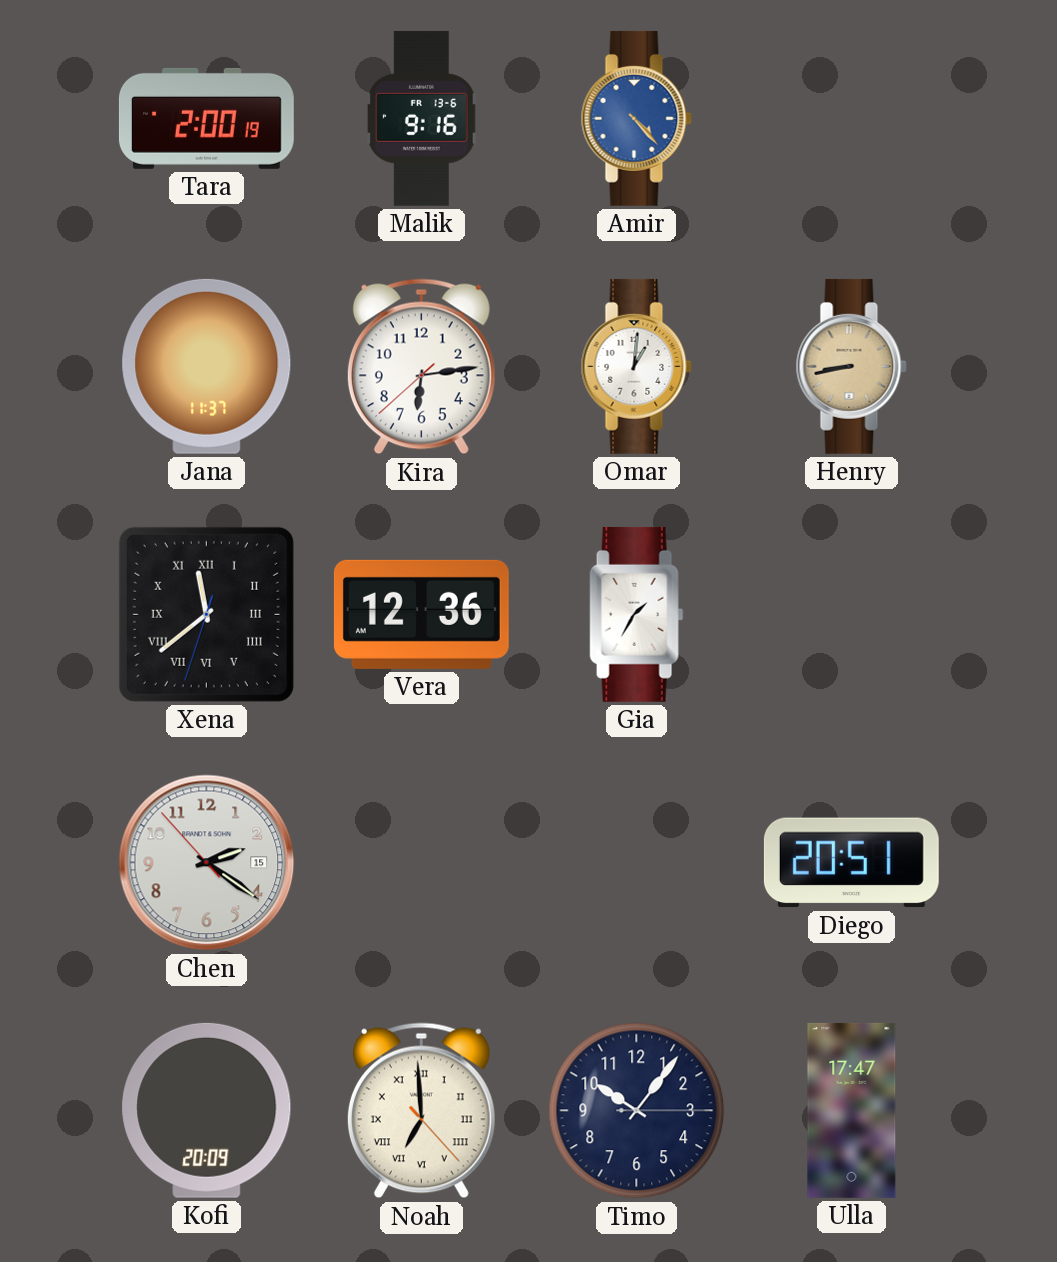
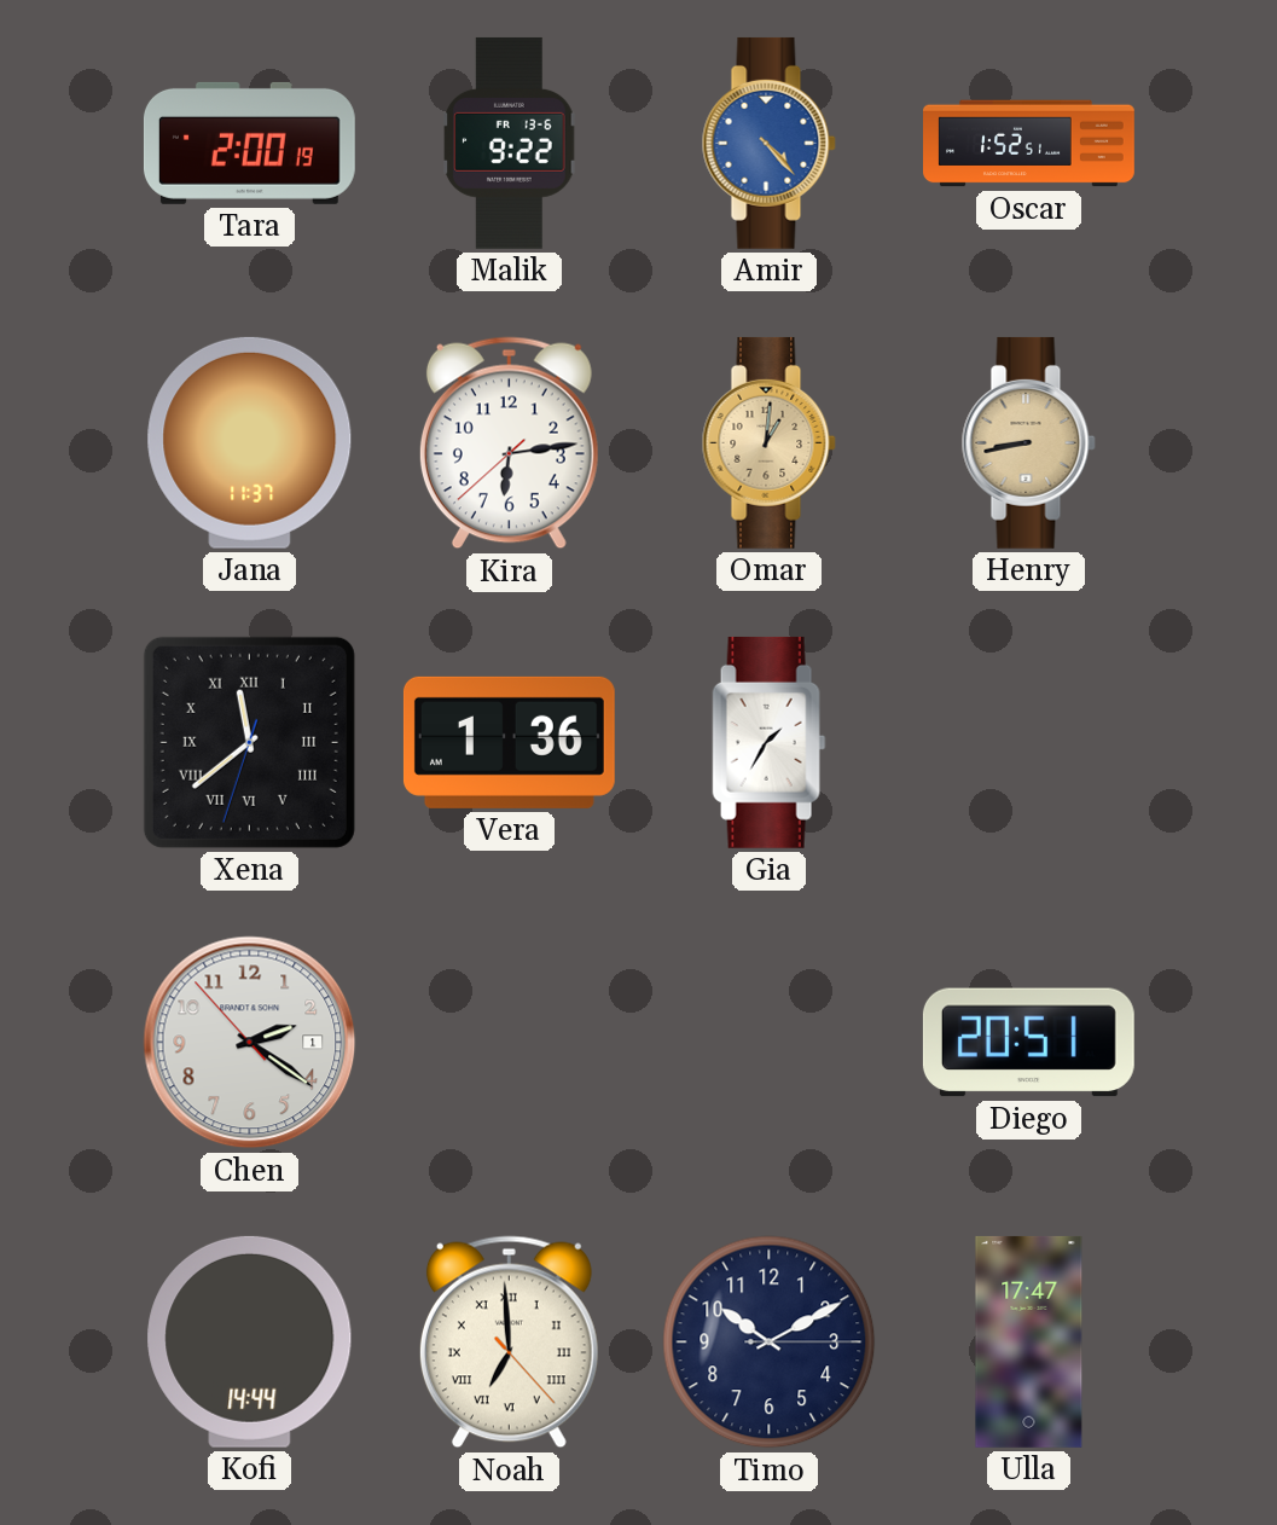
Malik: 9:16 -> 9:22
Oscar: none -> 1:52
Omar dial: white -> champagne
Vera: 12:36 -> 1:36
Chen date: 15 -> 1
Kofi: 20:09 -> 14:44
Timo: 10:06 -> 10:10
